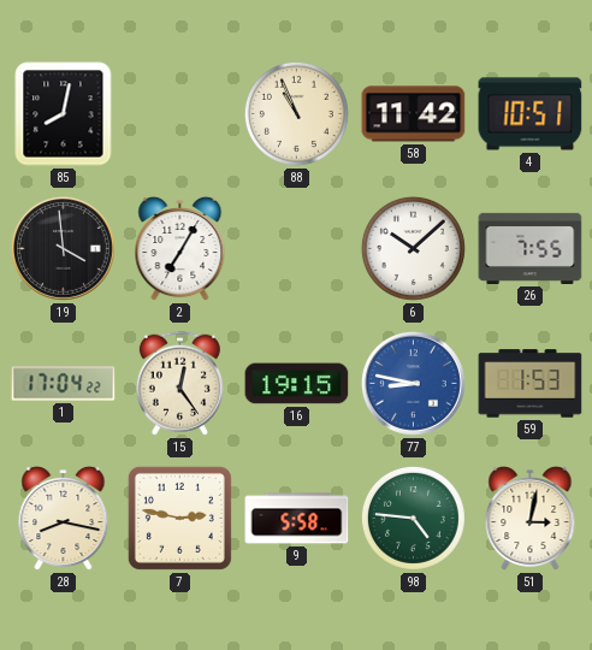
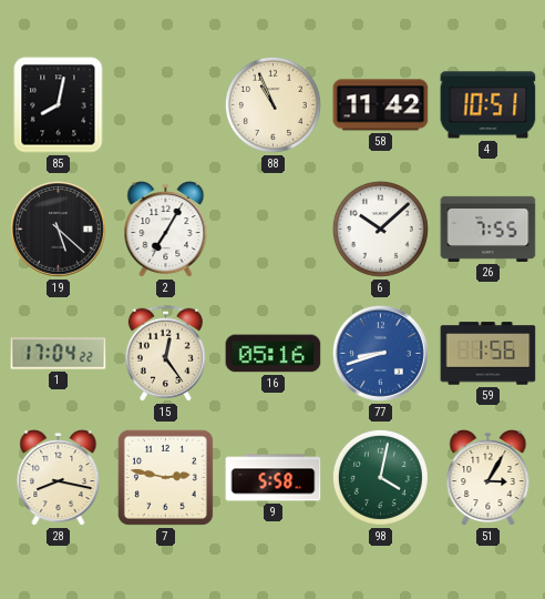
19: 3:59 -> 5:22
16: 19:15 -> 05:16
77: 8:47 -> 8:42
59: 1:53 -> 1:56
98: 4:46 -> 4:02
51: 3:02 -> 3:05
